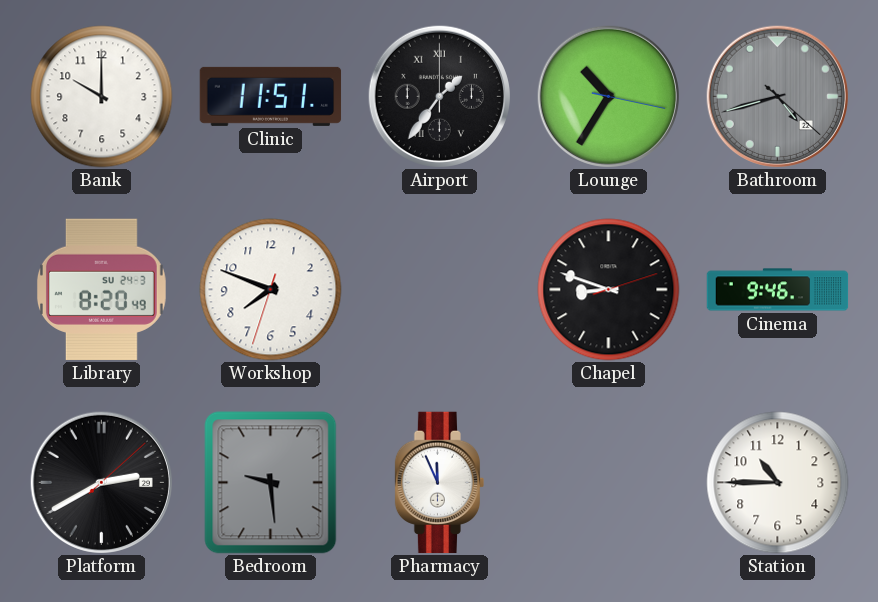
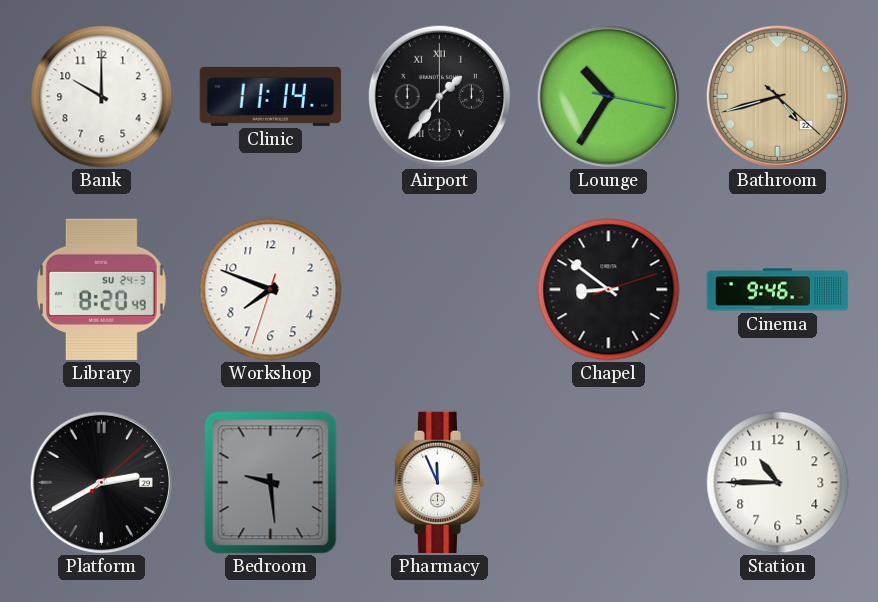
Clinic: 11:51 -> 11:14
Bathroom dial: grey -> champagne
Chapel: 8:48 -> 8:51
